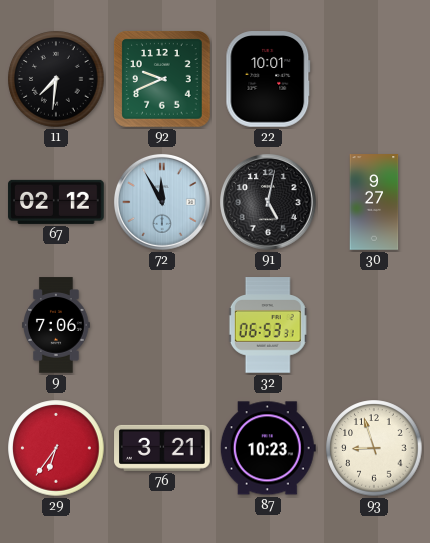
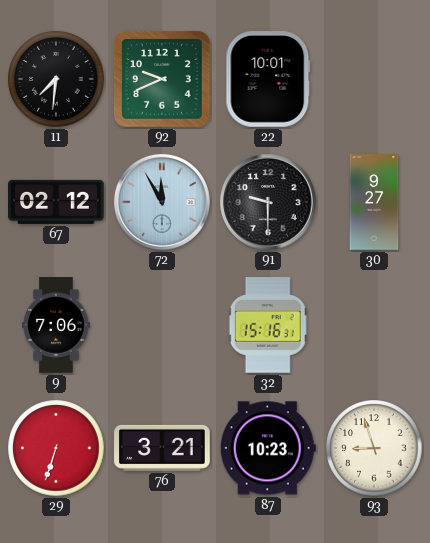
91: 5:02 -> 9:30
32: 06:53 -> 15:16
29: 6:36 -> 6:33
